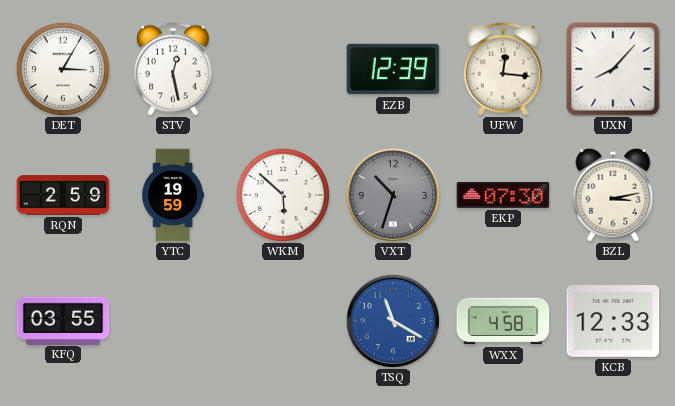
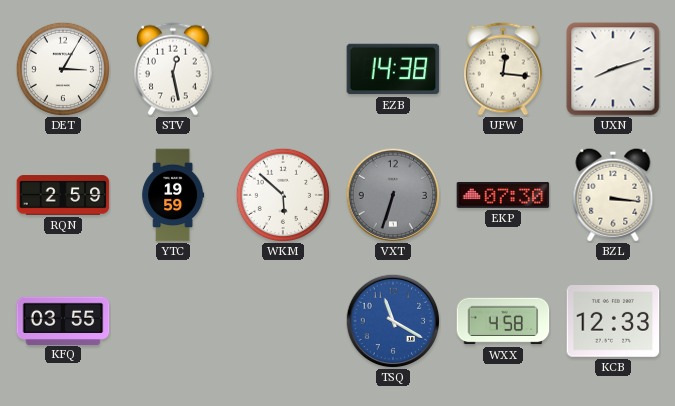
EZB: 12:39 -> 14:38
UXN: 8:07 -> 8:12
VXT: 10:33 -> 6:33
BZL: 3:13 -> 3:16
